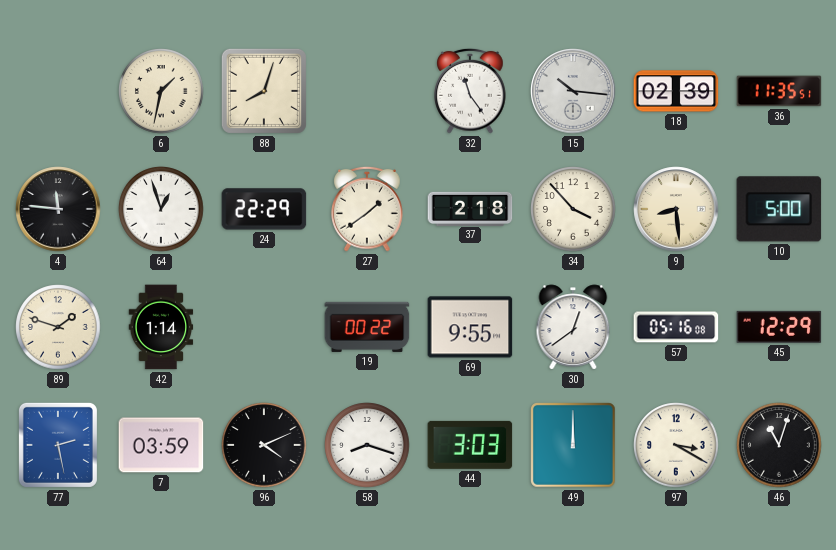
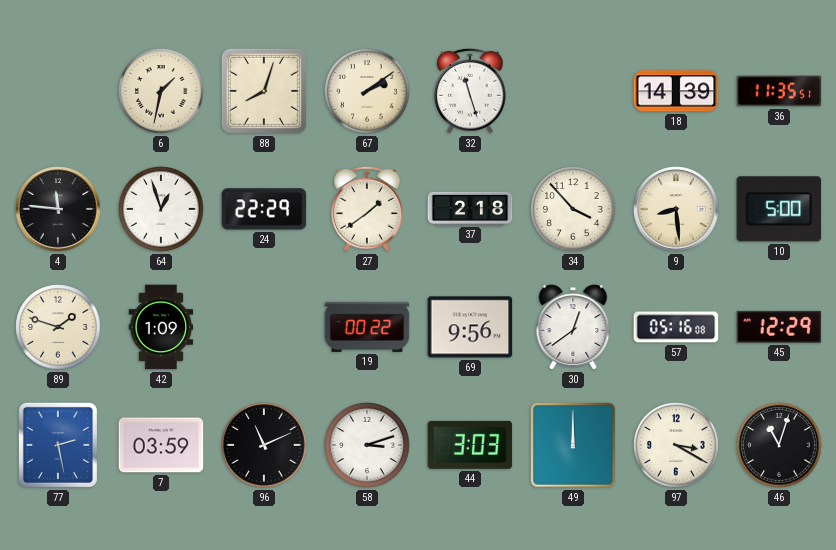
67: none -> 2:09
32: 11:24 -> 11:27
15: 10:16 -> none
18: 02:39 -> 14:39
42: 1:14 -> 1:09
69: 9:55 -> 9:56
96: 4:11 -> 11:11
58: 8:18 -> 3:12
